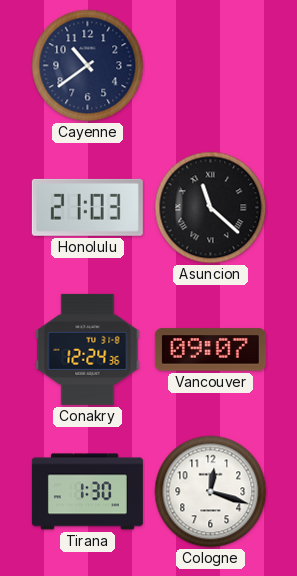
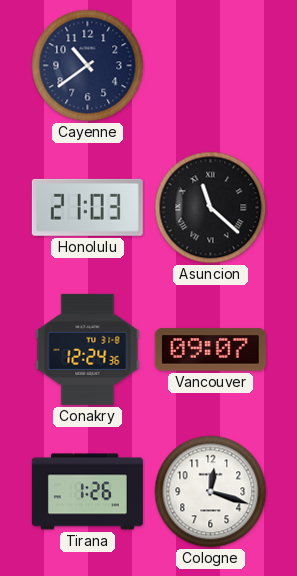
Tirana: 1:30 -> 1:26
